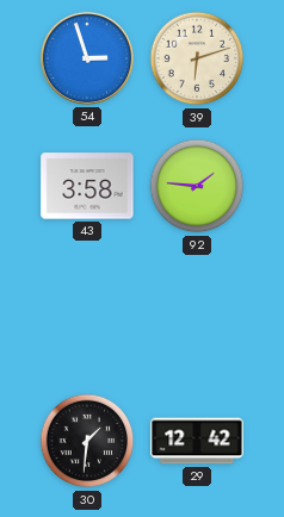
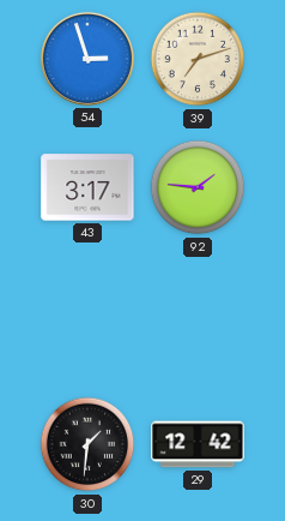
39: 6:12 -> 7:12
43: 3:58 -> 3:17
